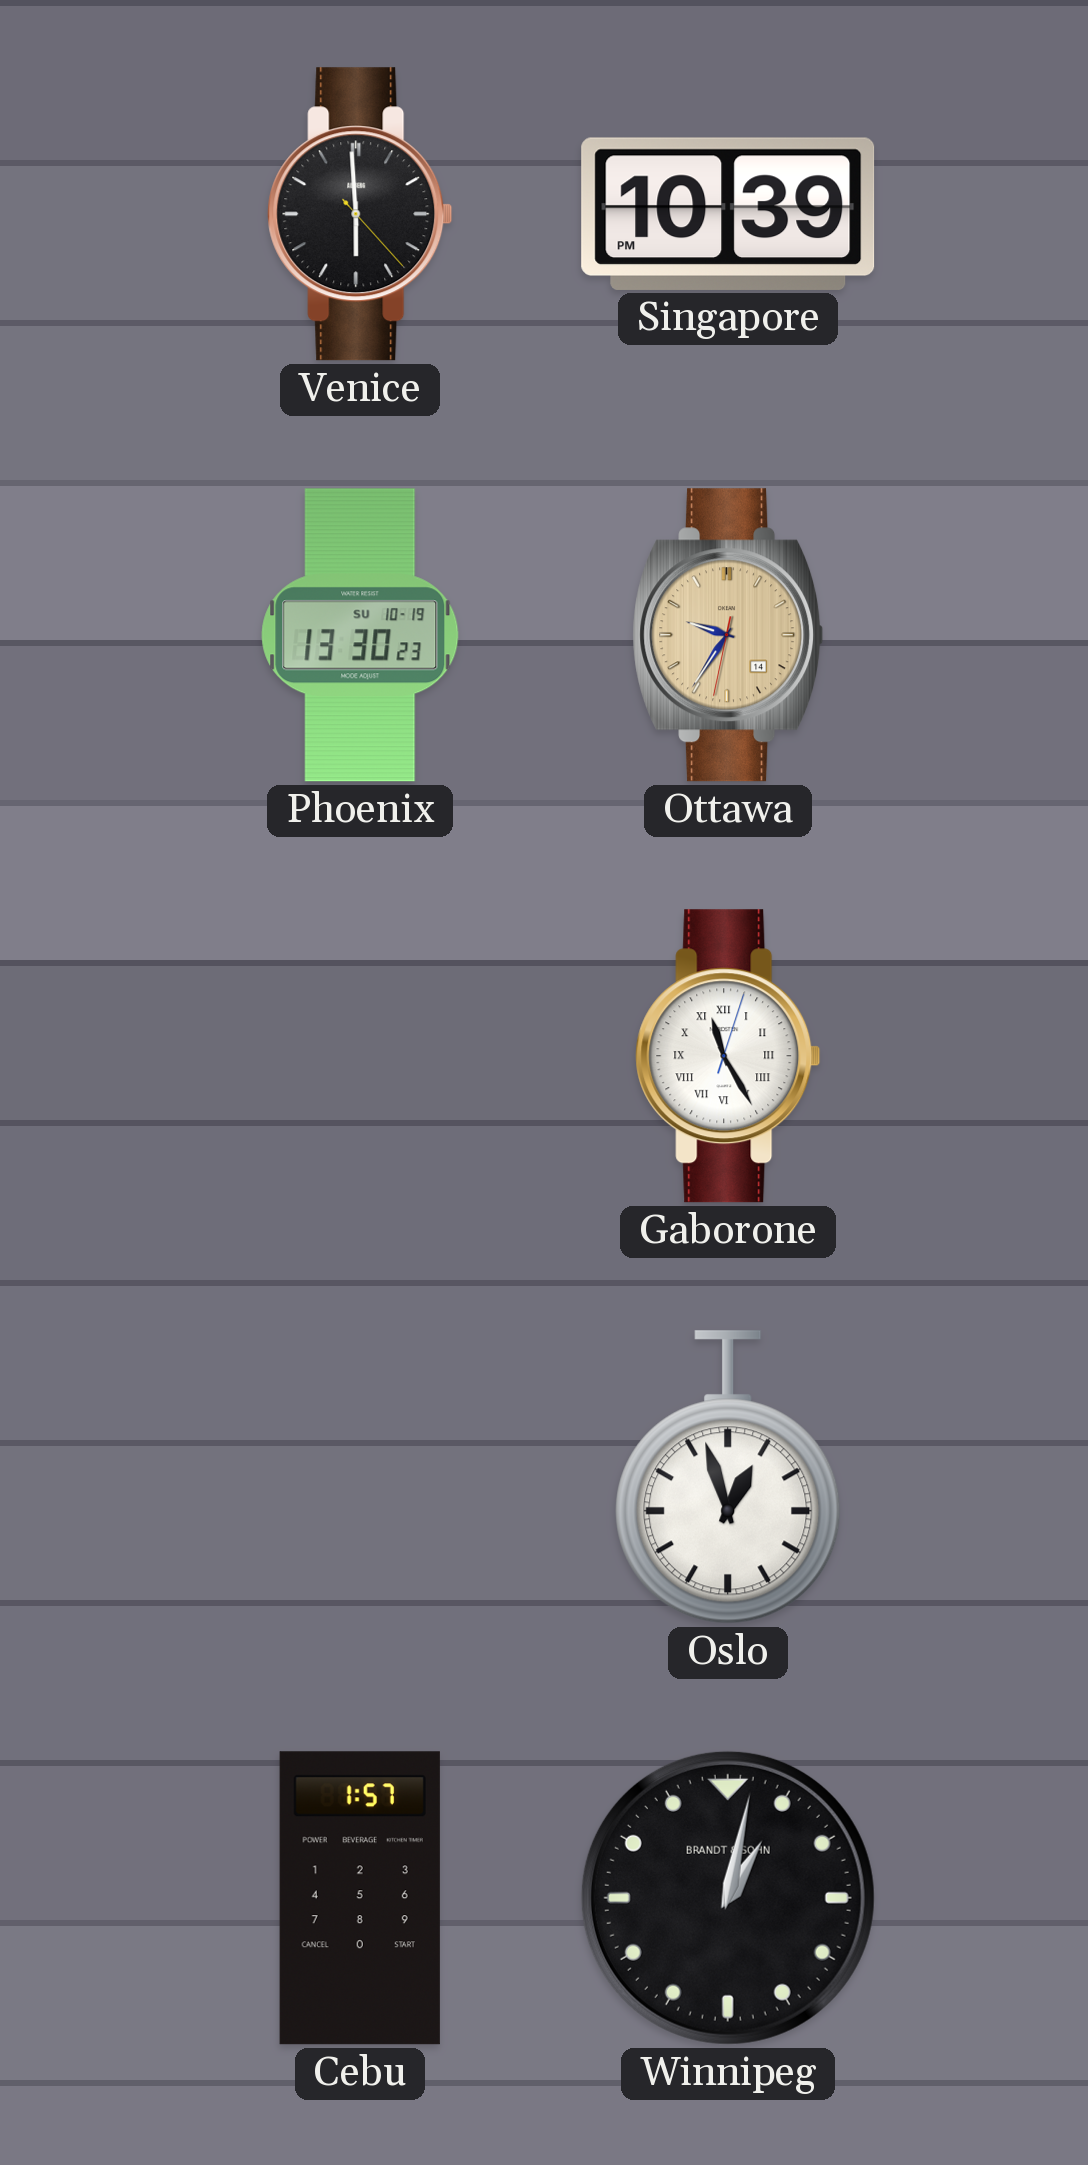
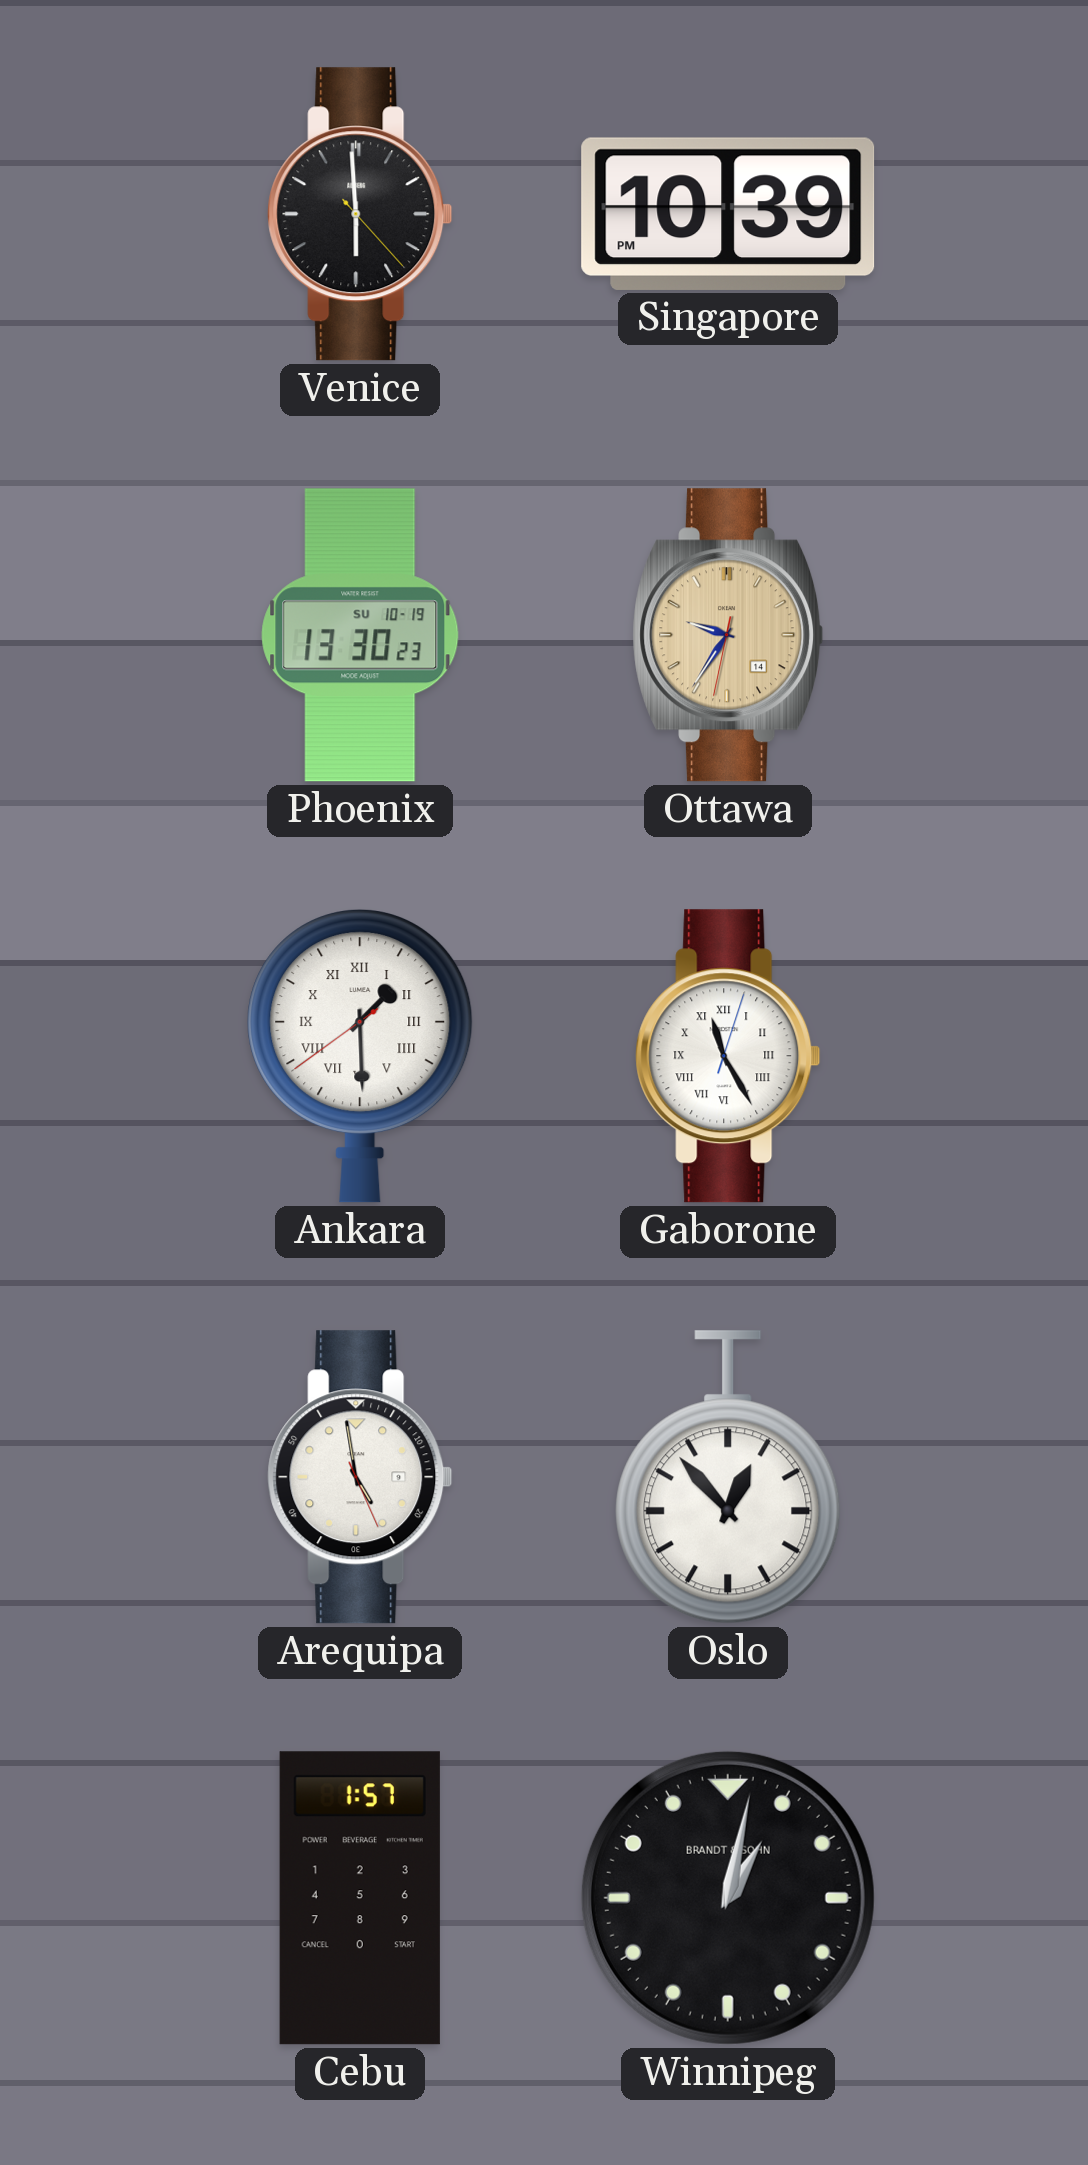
Ankara: none -> 1:29
Arequipa: none -> 4:58
Oslo: 12:57 -> 12:53
